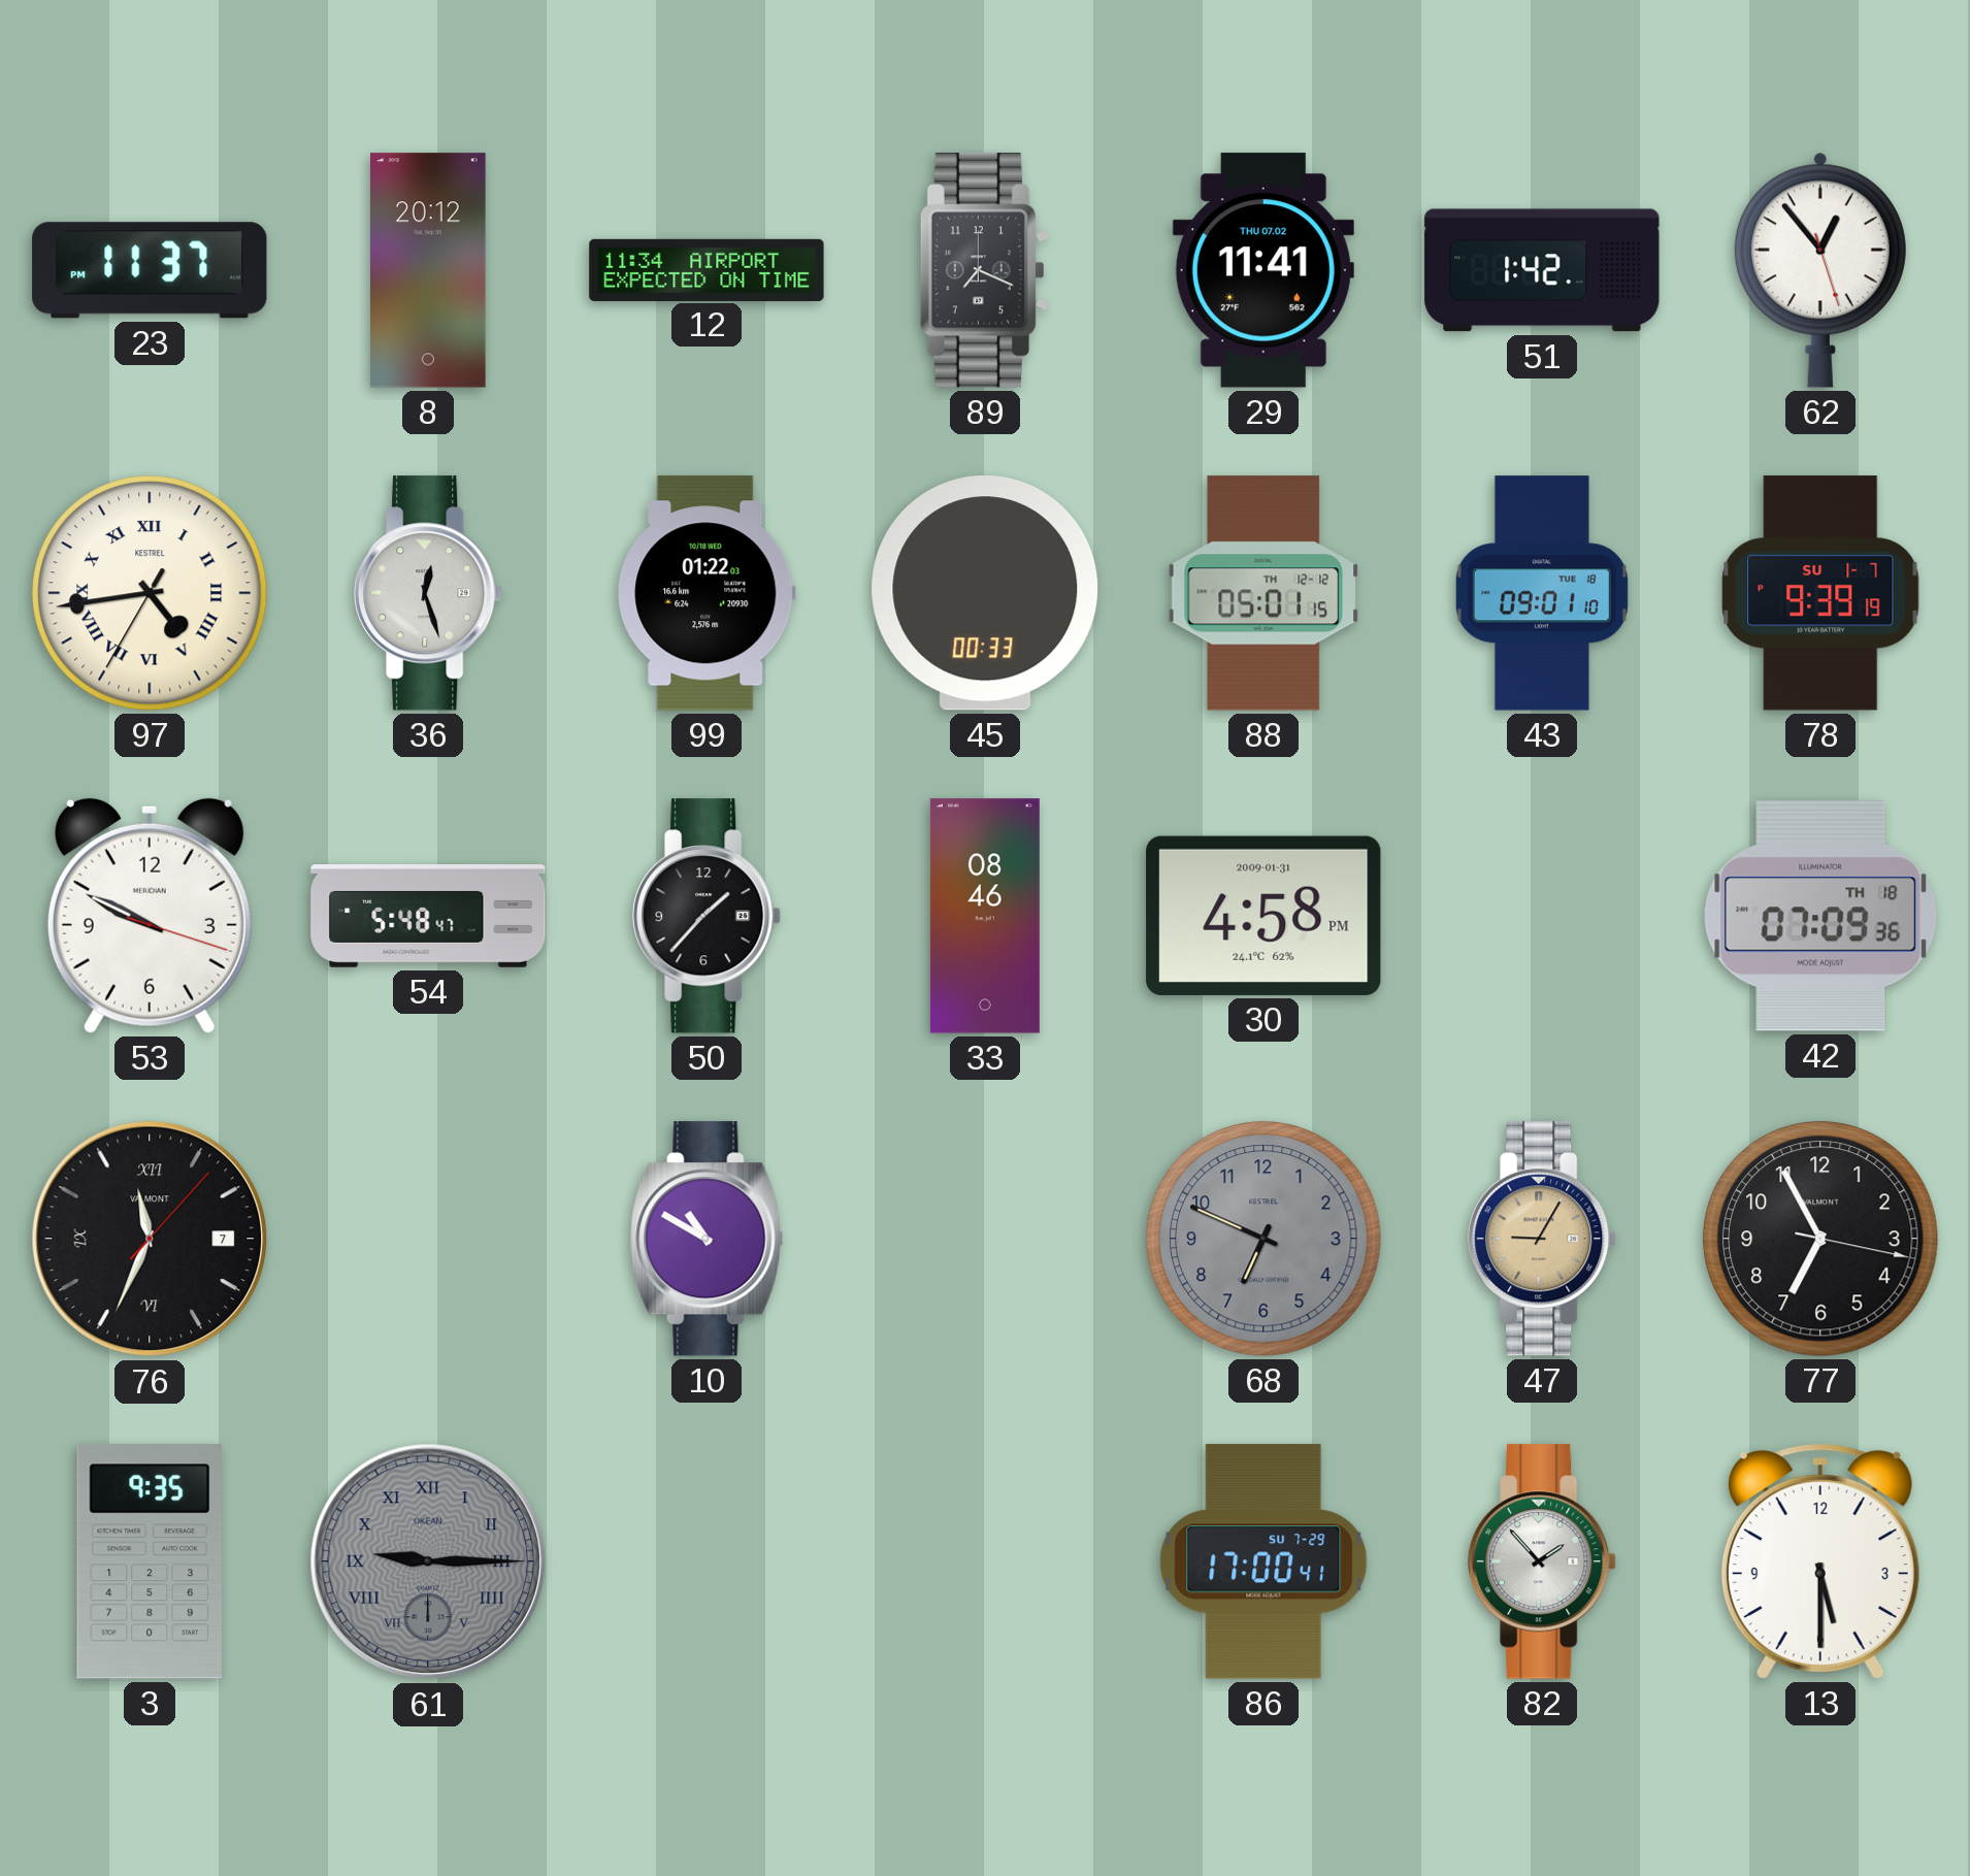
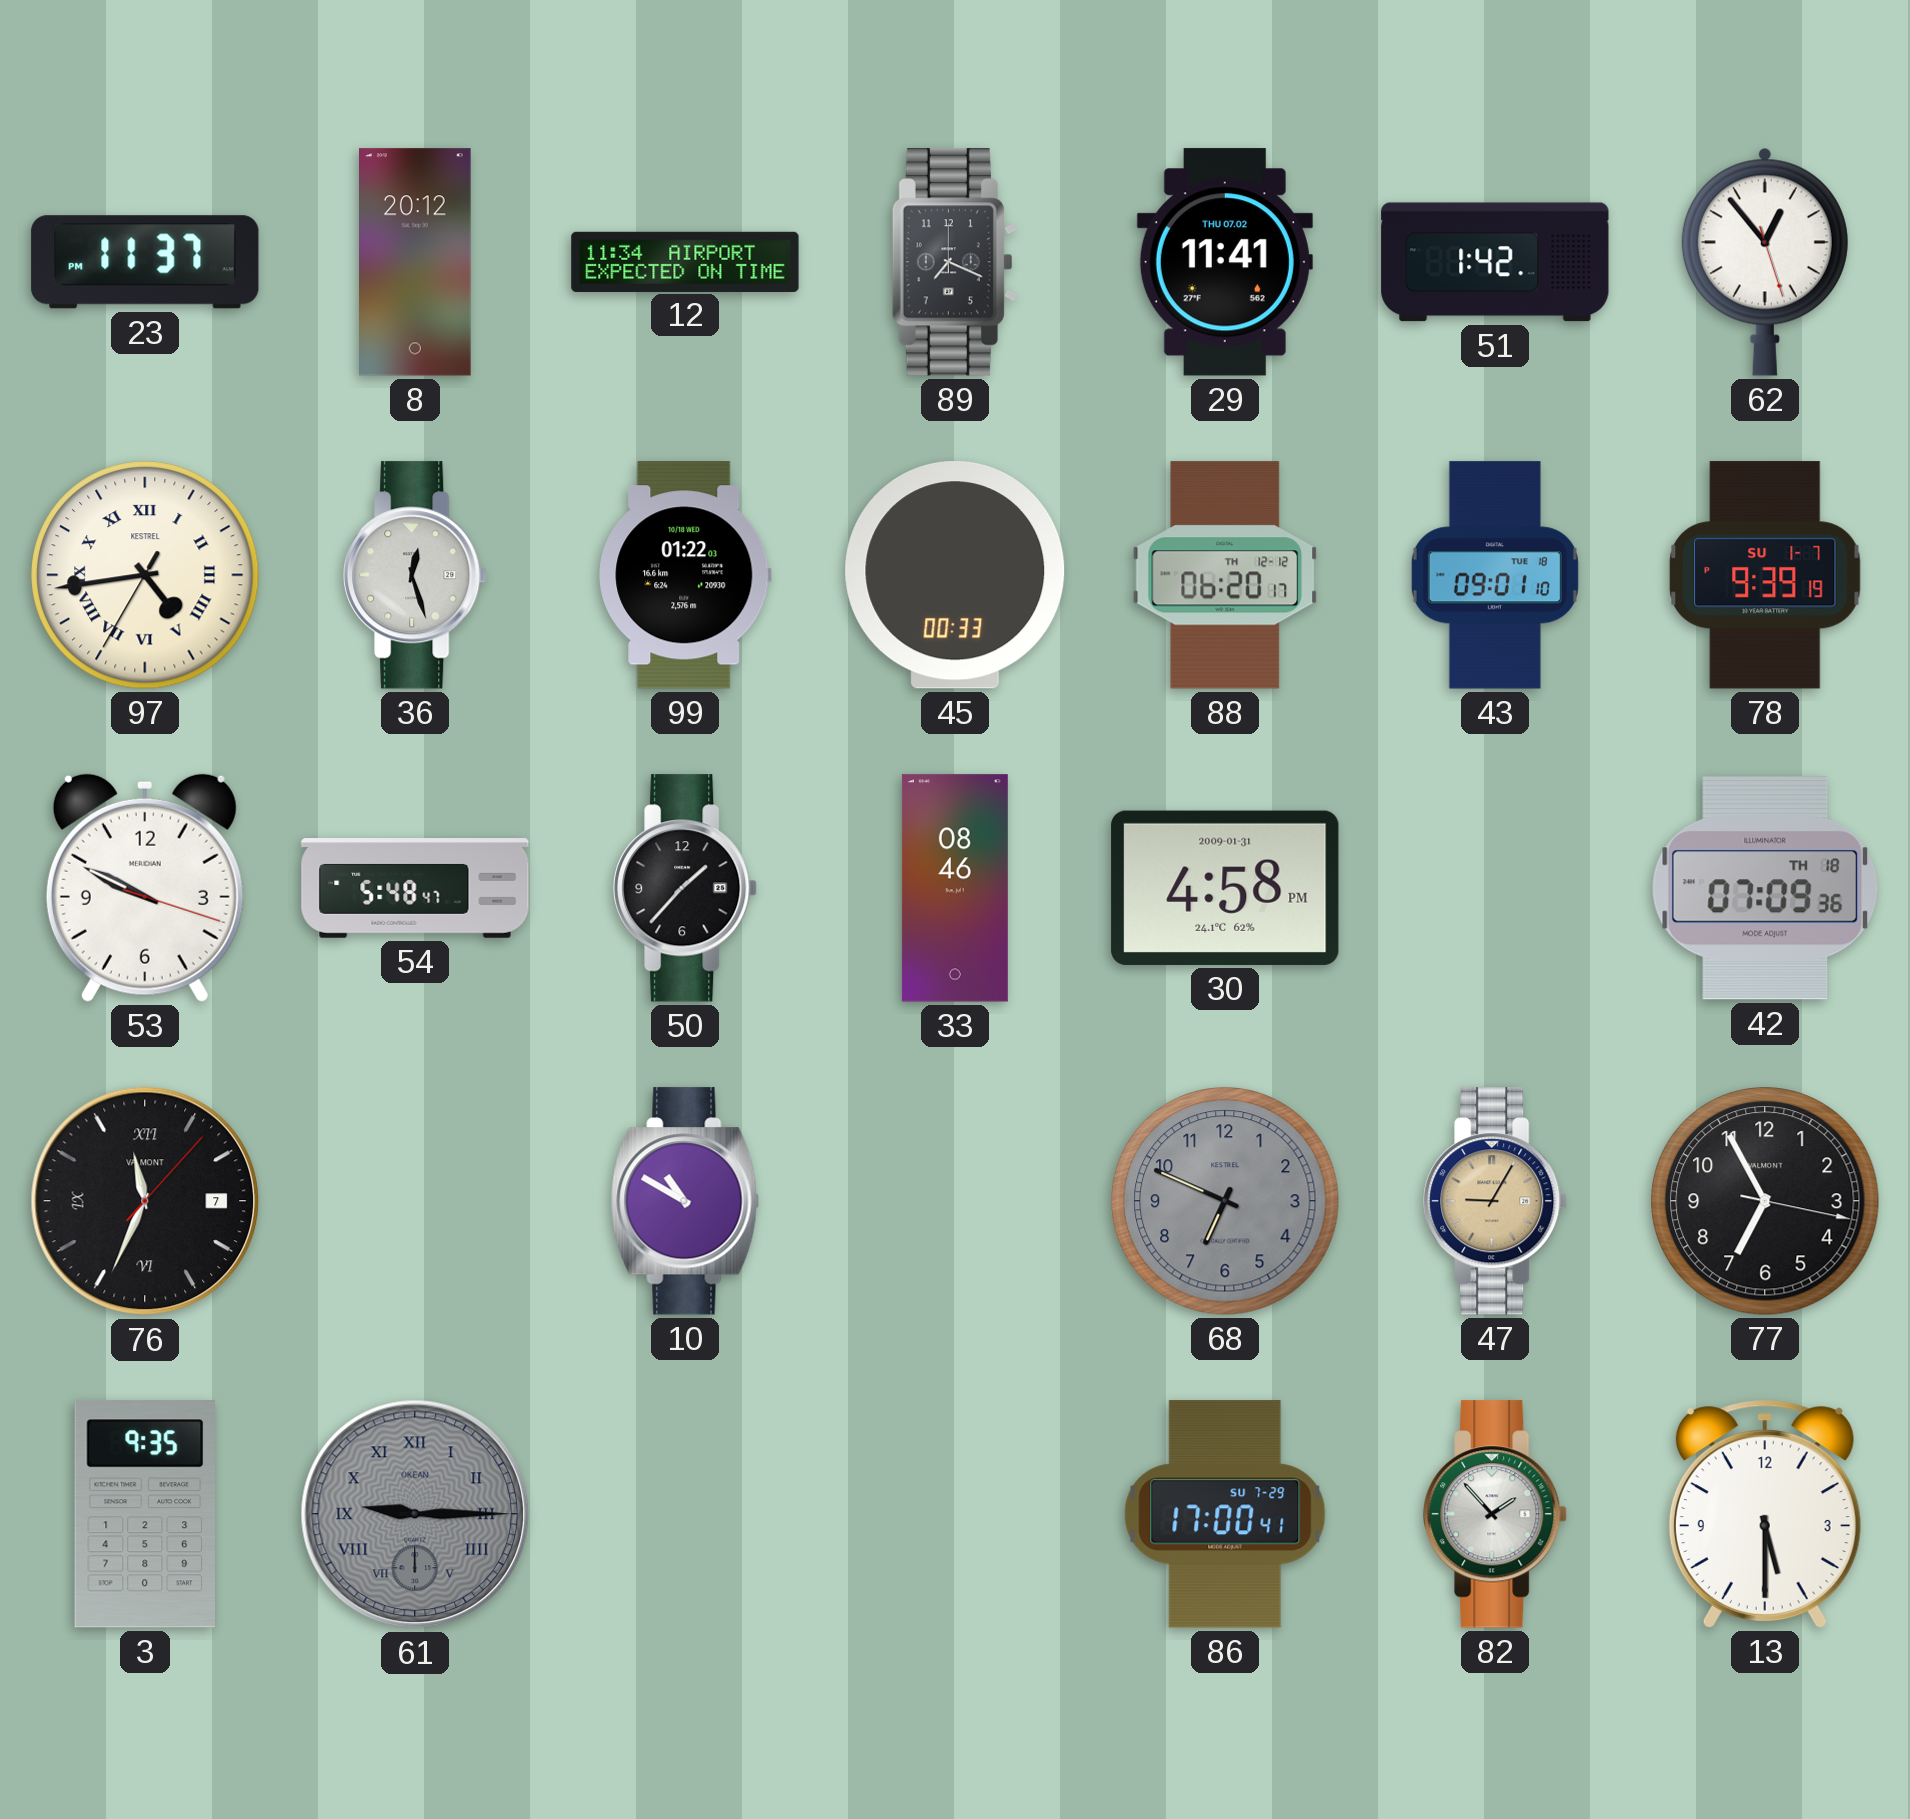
88: 05:01 -> 06:20
